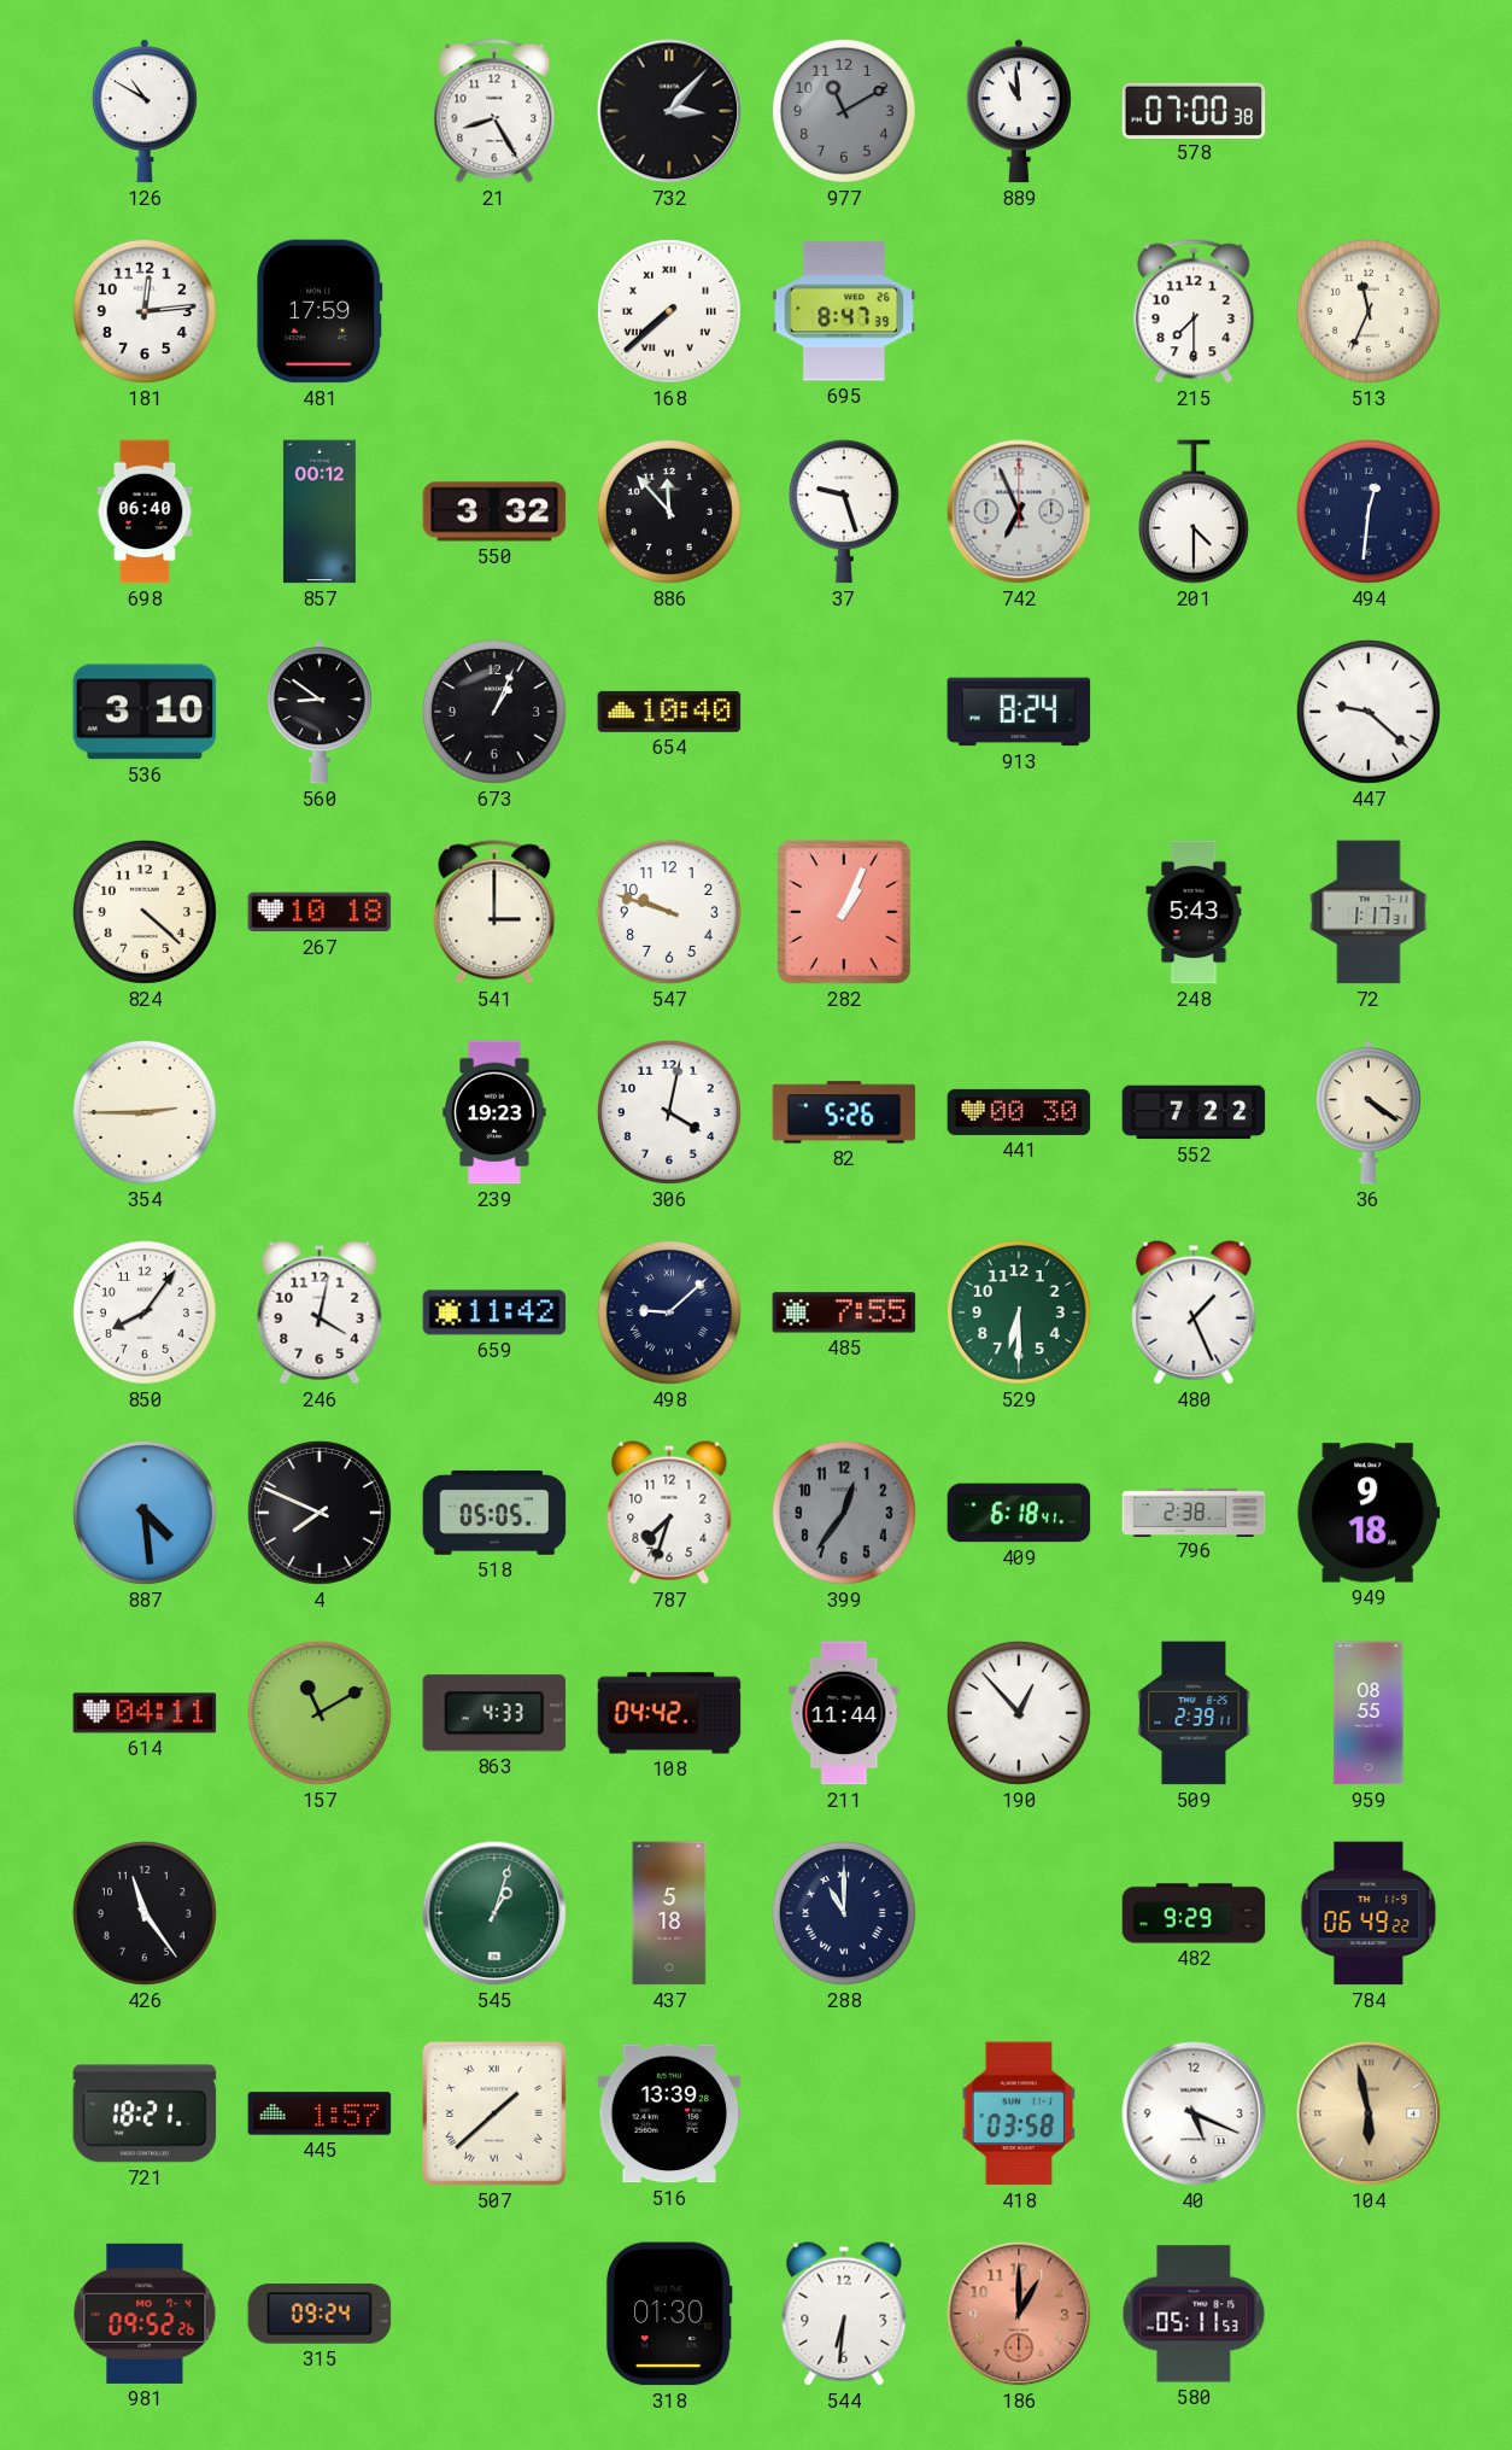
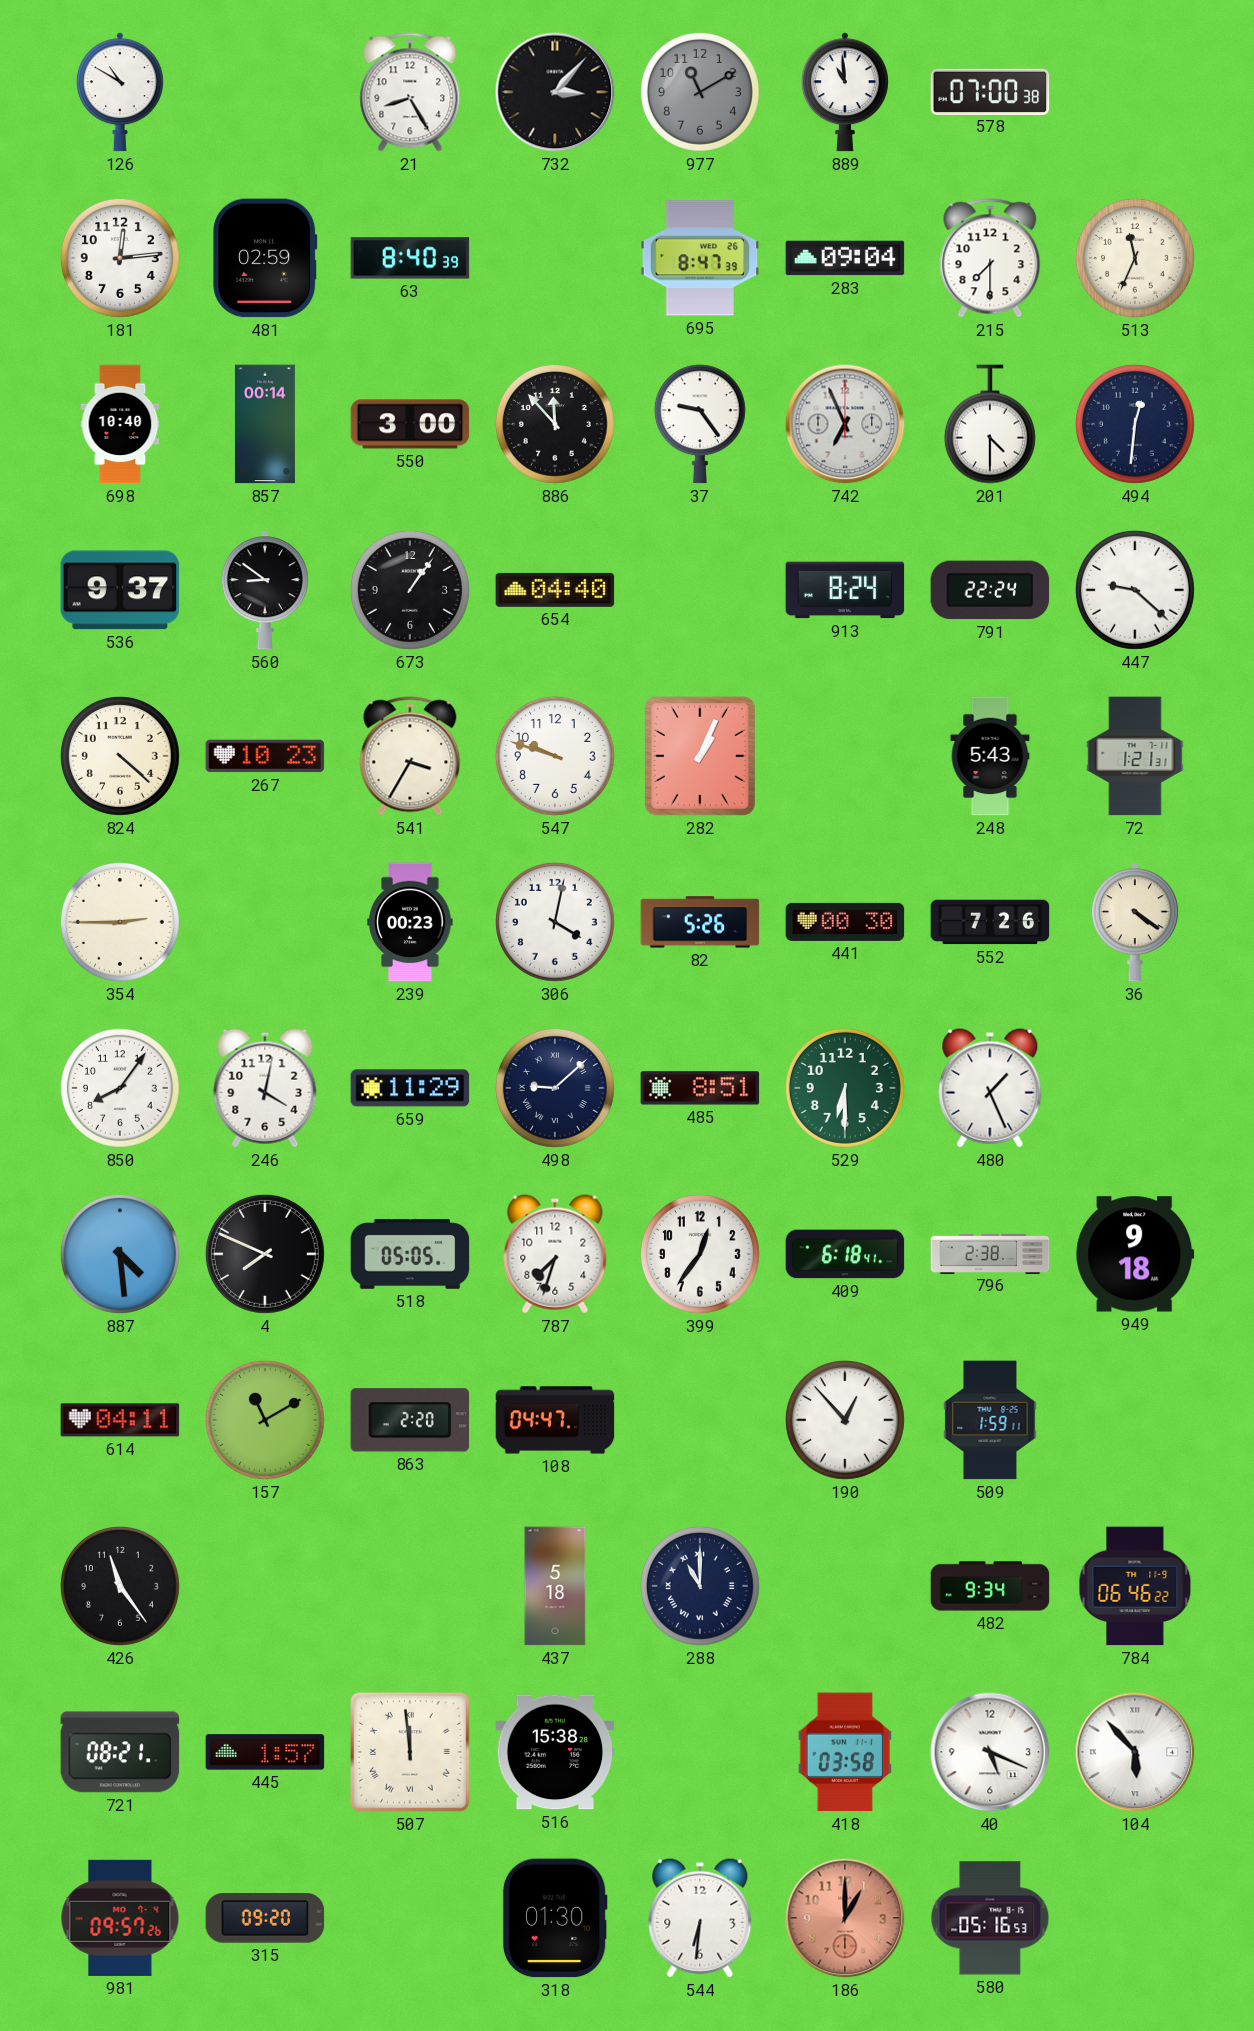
481: 17:59 -> 02:59
63: none -> 8:40
168: 7:38 -> none
283: none -> 09:04
698: 06:40 -> 10:40
857: 00:12 -> 00:14
550: 3:32 -> 3:00
37: 9:27 -> 9:24
536: 3:10 -> 9:37
673: 1:04 -> 1:06
654: 10:40 -> 04:40
791: none -> 22:24
267: 10:18 -> 10:23
541: 3:00 -> 3:35
72: 1:17 -> 1:21
239: 19:23 -> 00:23
552: 7:22 -> 7:26
659: 11:42 -> 11:29
485: 7:55 -> 8:51
399 dial: grey -> white
863: 4:33 -> 2:20
108: 04:42 -> 04:47
211: 11:44 -> none
509: 2:39 -> 1:59
959: 08:55 -> none
545: 1:03 -> none
482: 9:29 -> 9:34
784: 06:49 -> 06:46
721: 18:21 -> 08:21
507: 1:38 -> 11:59
516: 13:39 -> 15:38
104: 5:58 -> 5:53
104 dial: champagne -> white
981: 09:52 -> 09:57
315: 09:24 -> 09:20
580: 05:11 -> 05:16
